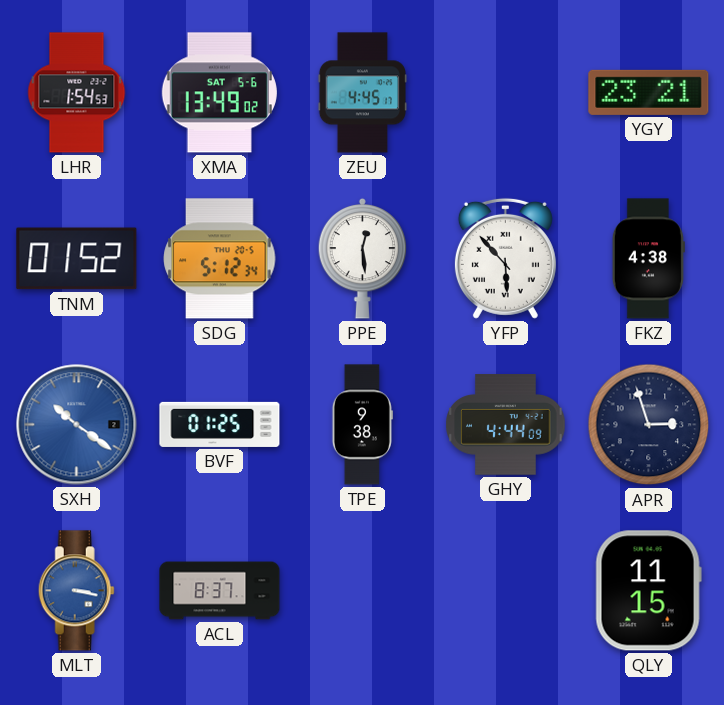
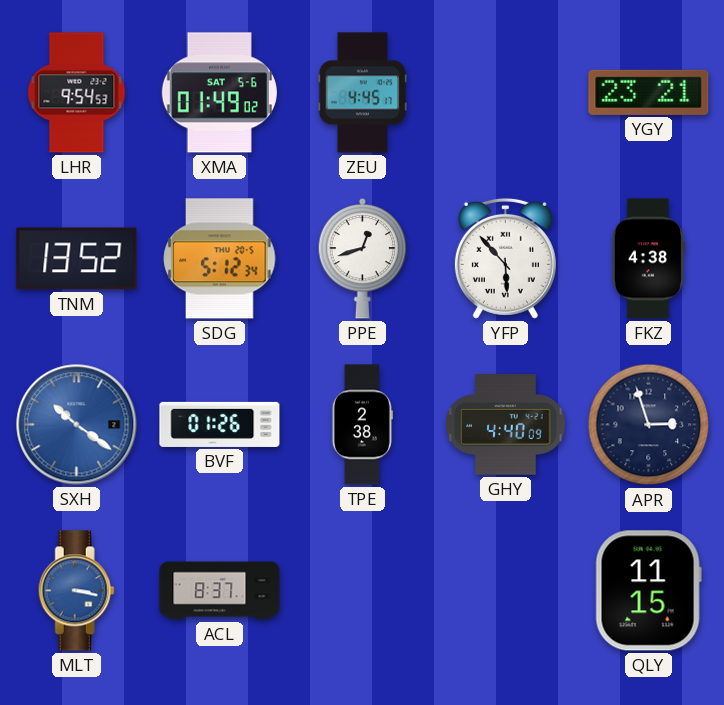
LHR: 1:54 -> 9:54
XMA: 13:49 -> 01:49
TNM: 01:52 -> 13:52
PPE: 12:29 -> 12:42
BVF: 01:25 -> 01:26
TPE: 9:38 -> 2:38
GHY: 4:44 -> 4:40
